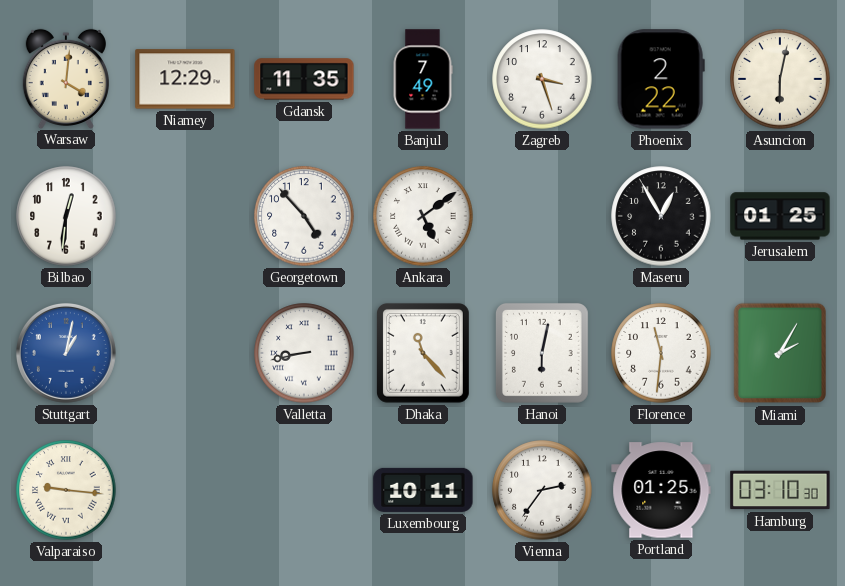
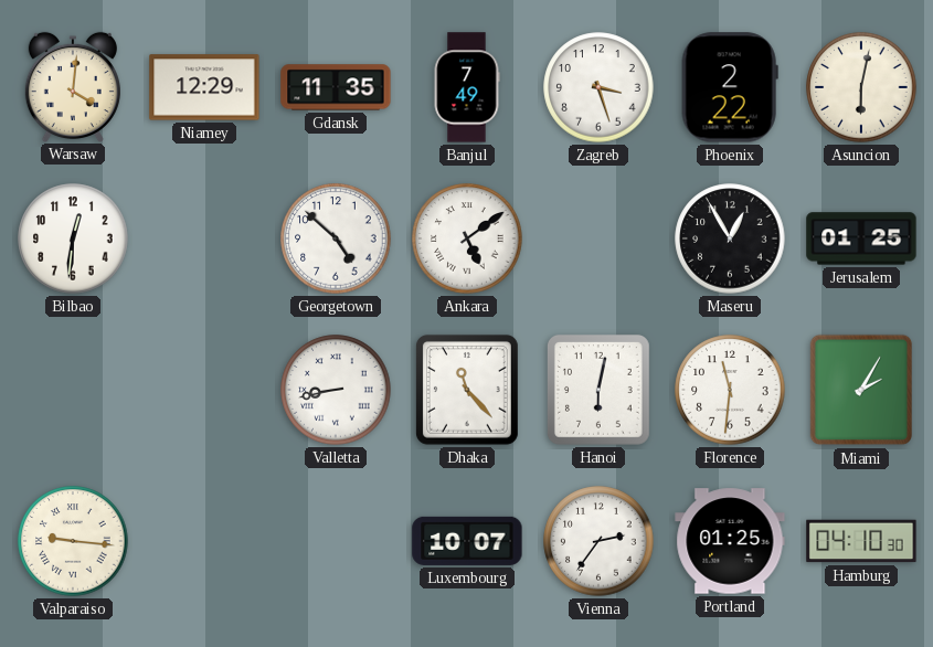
Georgetown: 4:53 -> 4:52
Stuttgart: 1:02 -> none
Luxembourg: 10:11 -> 10:07
Hamburg: 03:10 -> 04:10
